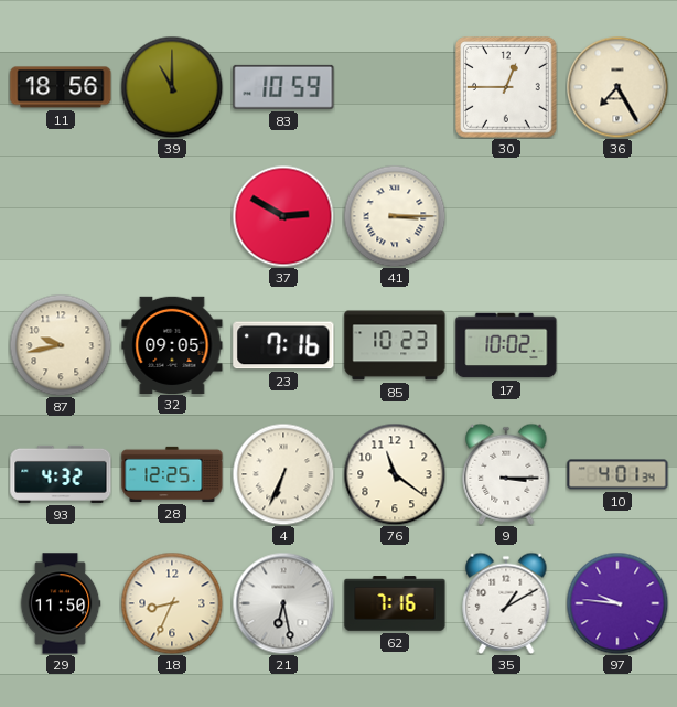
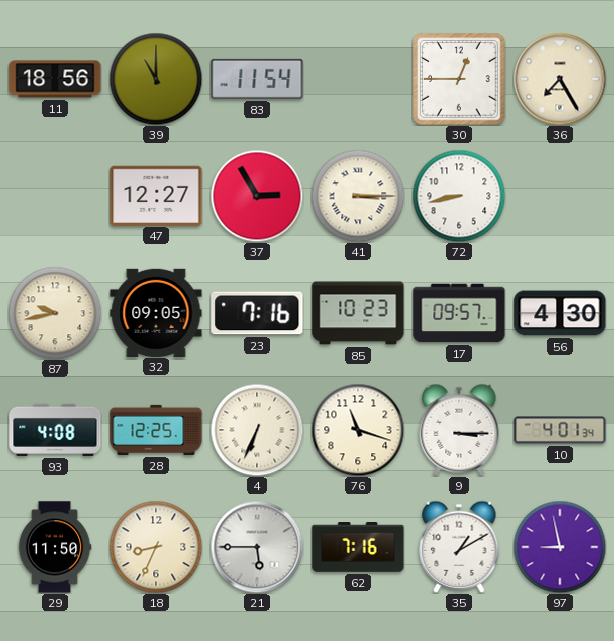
83: 10:59 -> 11:54
47: none -> 12:27
37: 2:50 -> 2:55
72: none -> 8:43
17: 10:02 -> 09:57
56: none -> 4:30
93: 4:32 -> 4:08
76: 11:21 -> 11:18
21: 6:28 -> 5:45
97: 9:46 -> 8:58
